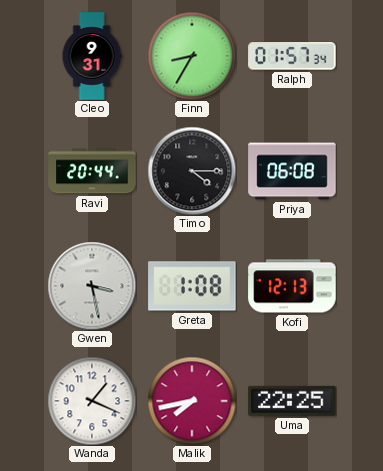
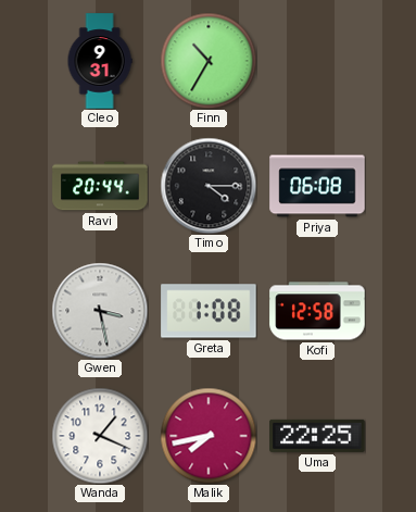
Finn: 8:35 -> 10:35
Ralph: 01:57 -> none
Kofi: 12:13 -> 12:58
